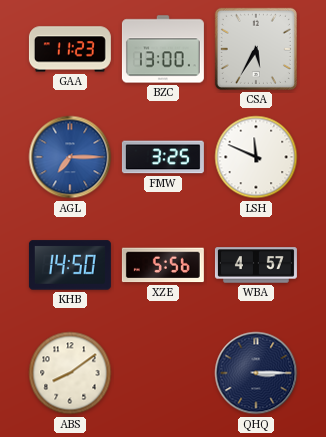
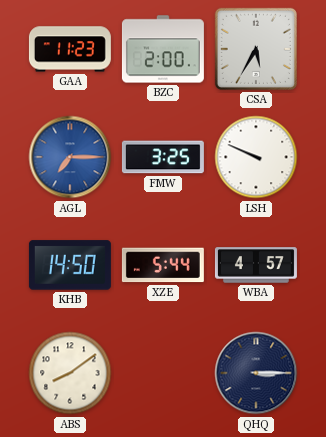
BZC: 13:00 -> 2:00
LSH: 11:49 -> 9:49
XZE: 5:56 -> 5:44
